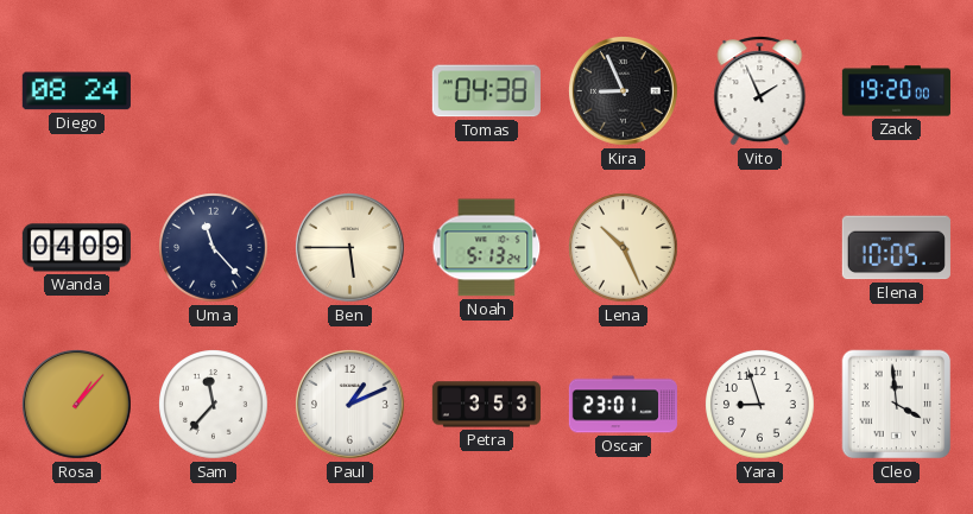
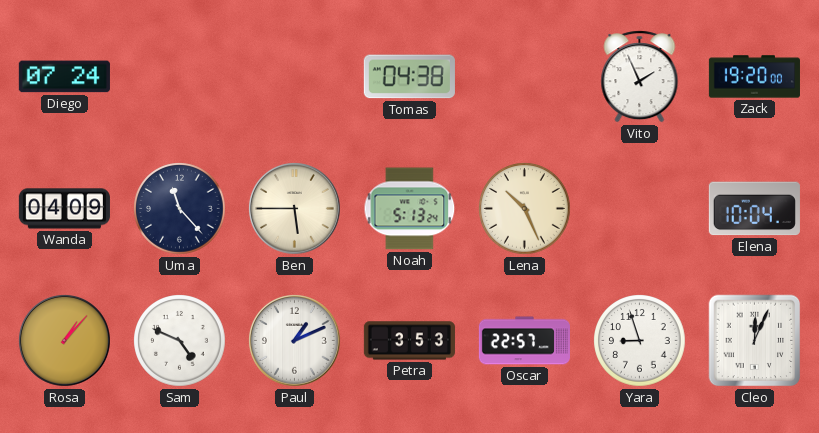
Diego: 08:24 -> 07:24
Kira: 8:56 -> none
Elena: 10:05 -> 10:04
Sam: 11:37 -> 4:49
Oscar: 23:01 -> 22:57
Cleo: 3:59 -> 12:04
